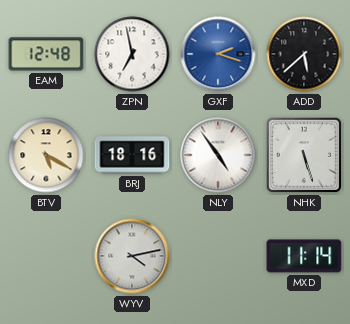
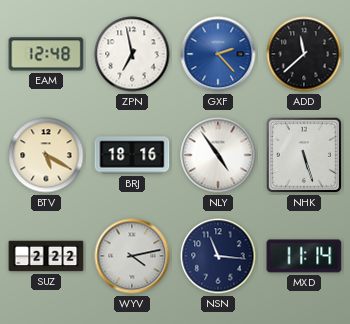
GXF: 2:18 -> 2:23
ADD: 5:38 -> 11:38
SUZ: none -> 2:22
NSN: none -> 11:16
